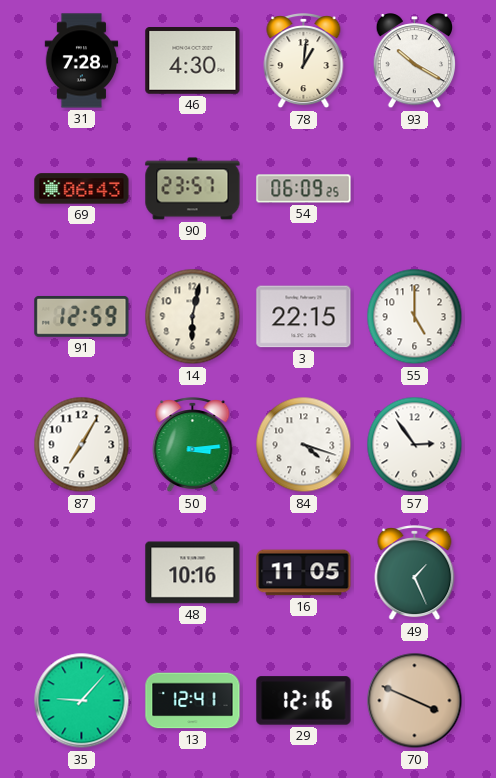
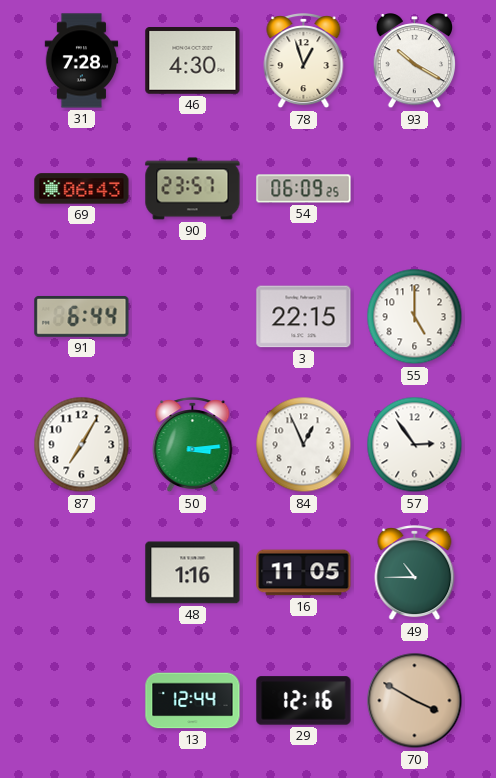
78: 1:01 -> 12:57
91: 12:59 -> 6:44
14: 6:02 -> none
84: 4:18 -> 12:56
48: 10:16 -> 1:16
49: 1:26 -> 10:45
35: 9:07 -> none
13: 12:41 -> 12:44
70: 3:49 -> 3:50
